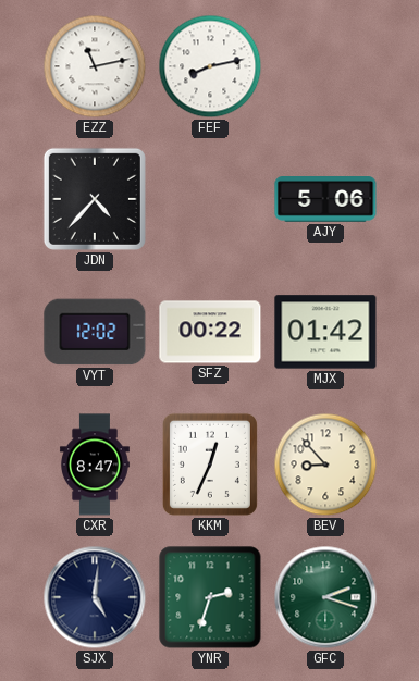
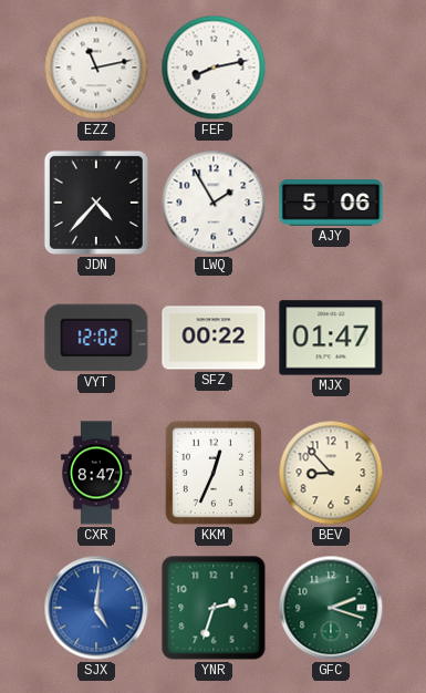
LWQ: none -> 1:55
MJX: 01:42 -> 01:47
SJX dial: navy -> blue
